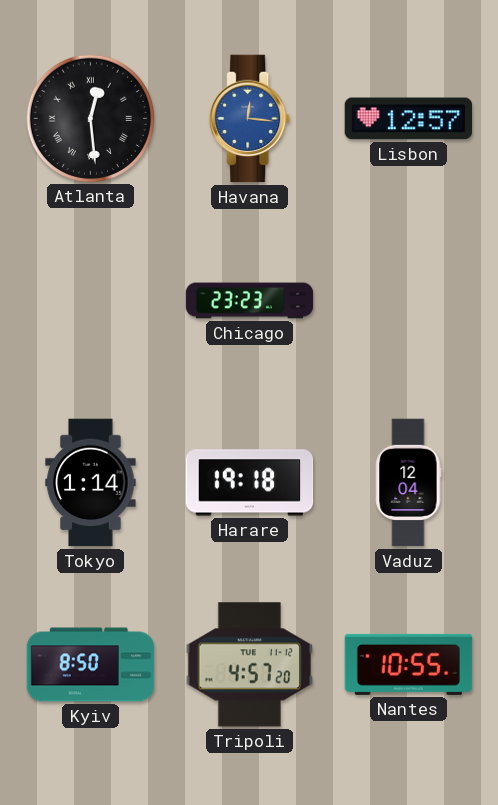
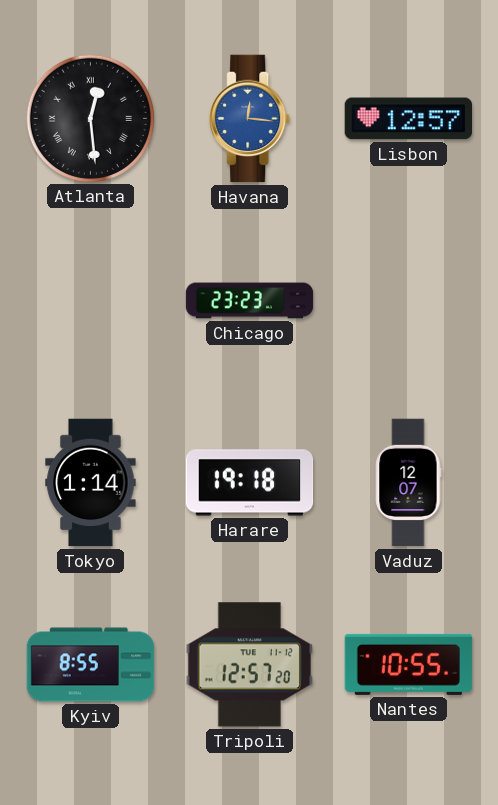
Vaduz: 12:04 -> 12:07
Kyiv: 8:50 -> 8:55
Tripoli: 4:57 -> 12:57
